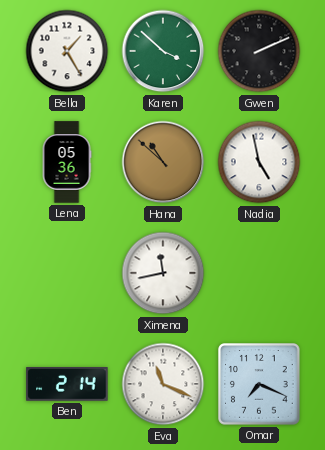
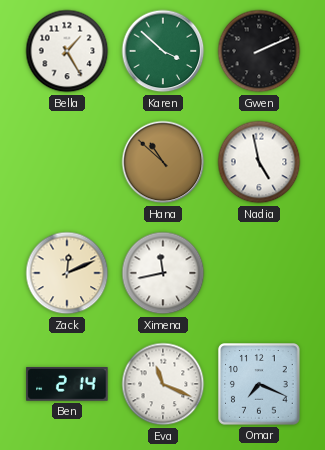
Lena: 05:36 -> none
Zack: none -> 12:11
